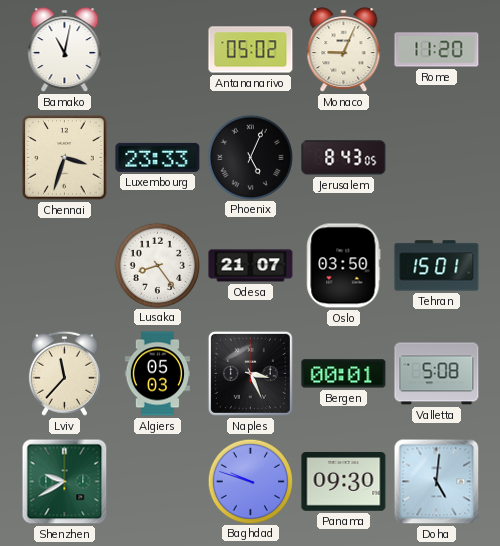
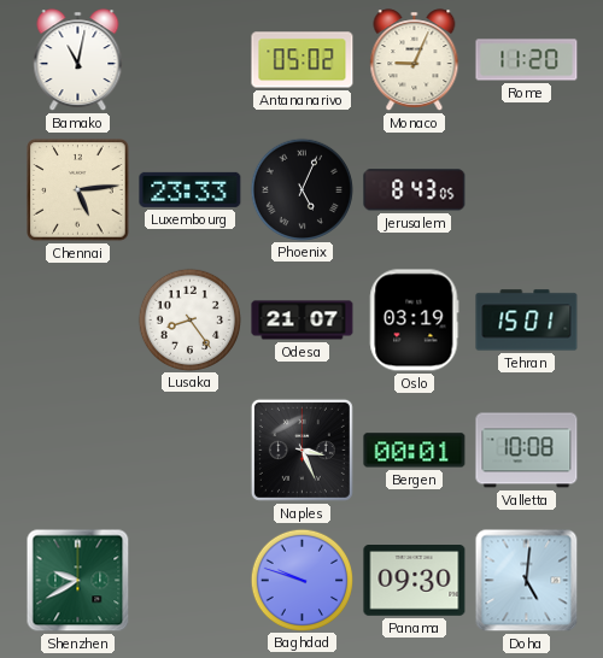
Chennai: 3:33 -> 5:14
Oslo: 03:50 -> 03:19
Lviv: 11:37 -> none
Algiers: 05:03 -> none
Valletta: 5:08 -> 10:08
